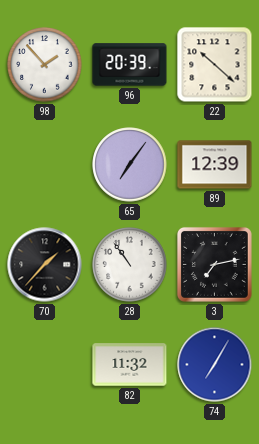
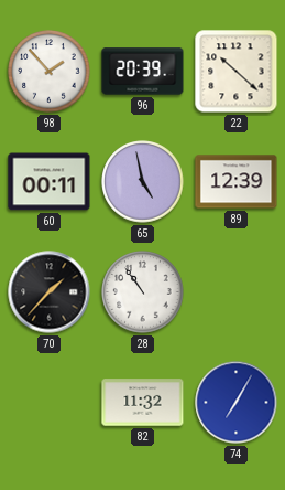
60: none -> 00:11
65: 7:06 -> 4:58
3: 7:13 -> none
